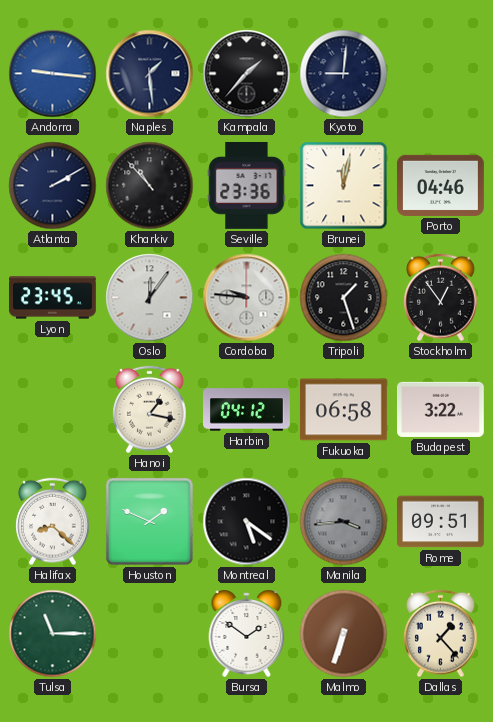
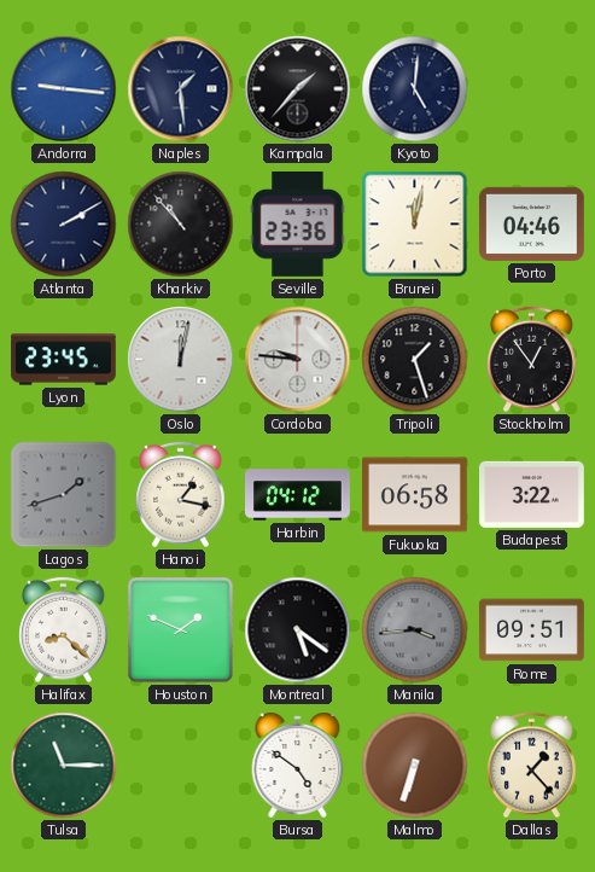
Kyoto: 9:01 -> 5:01
Oslo: 12:06 -> 12:02
Lagos: none -> 1:42
Bursa: 1:51 -> 4:51
